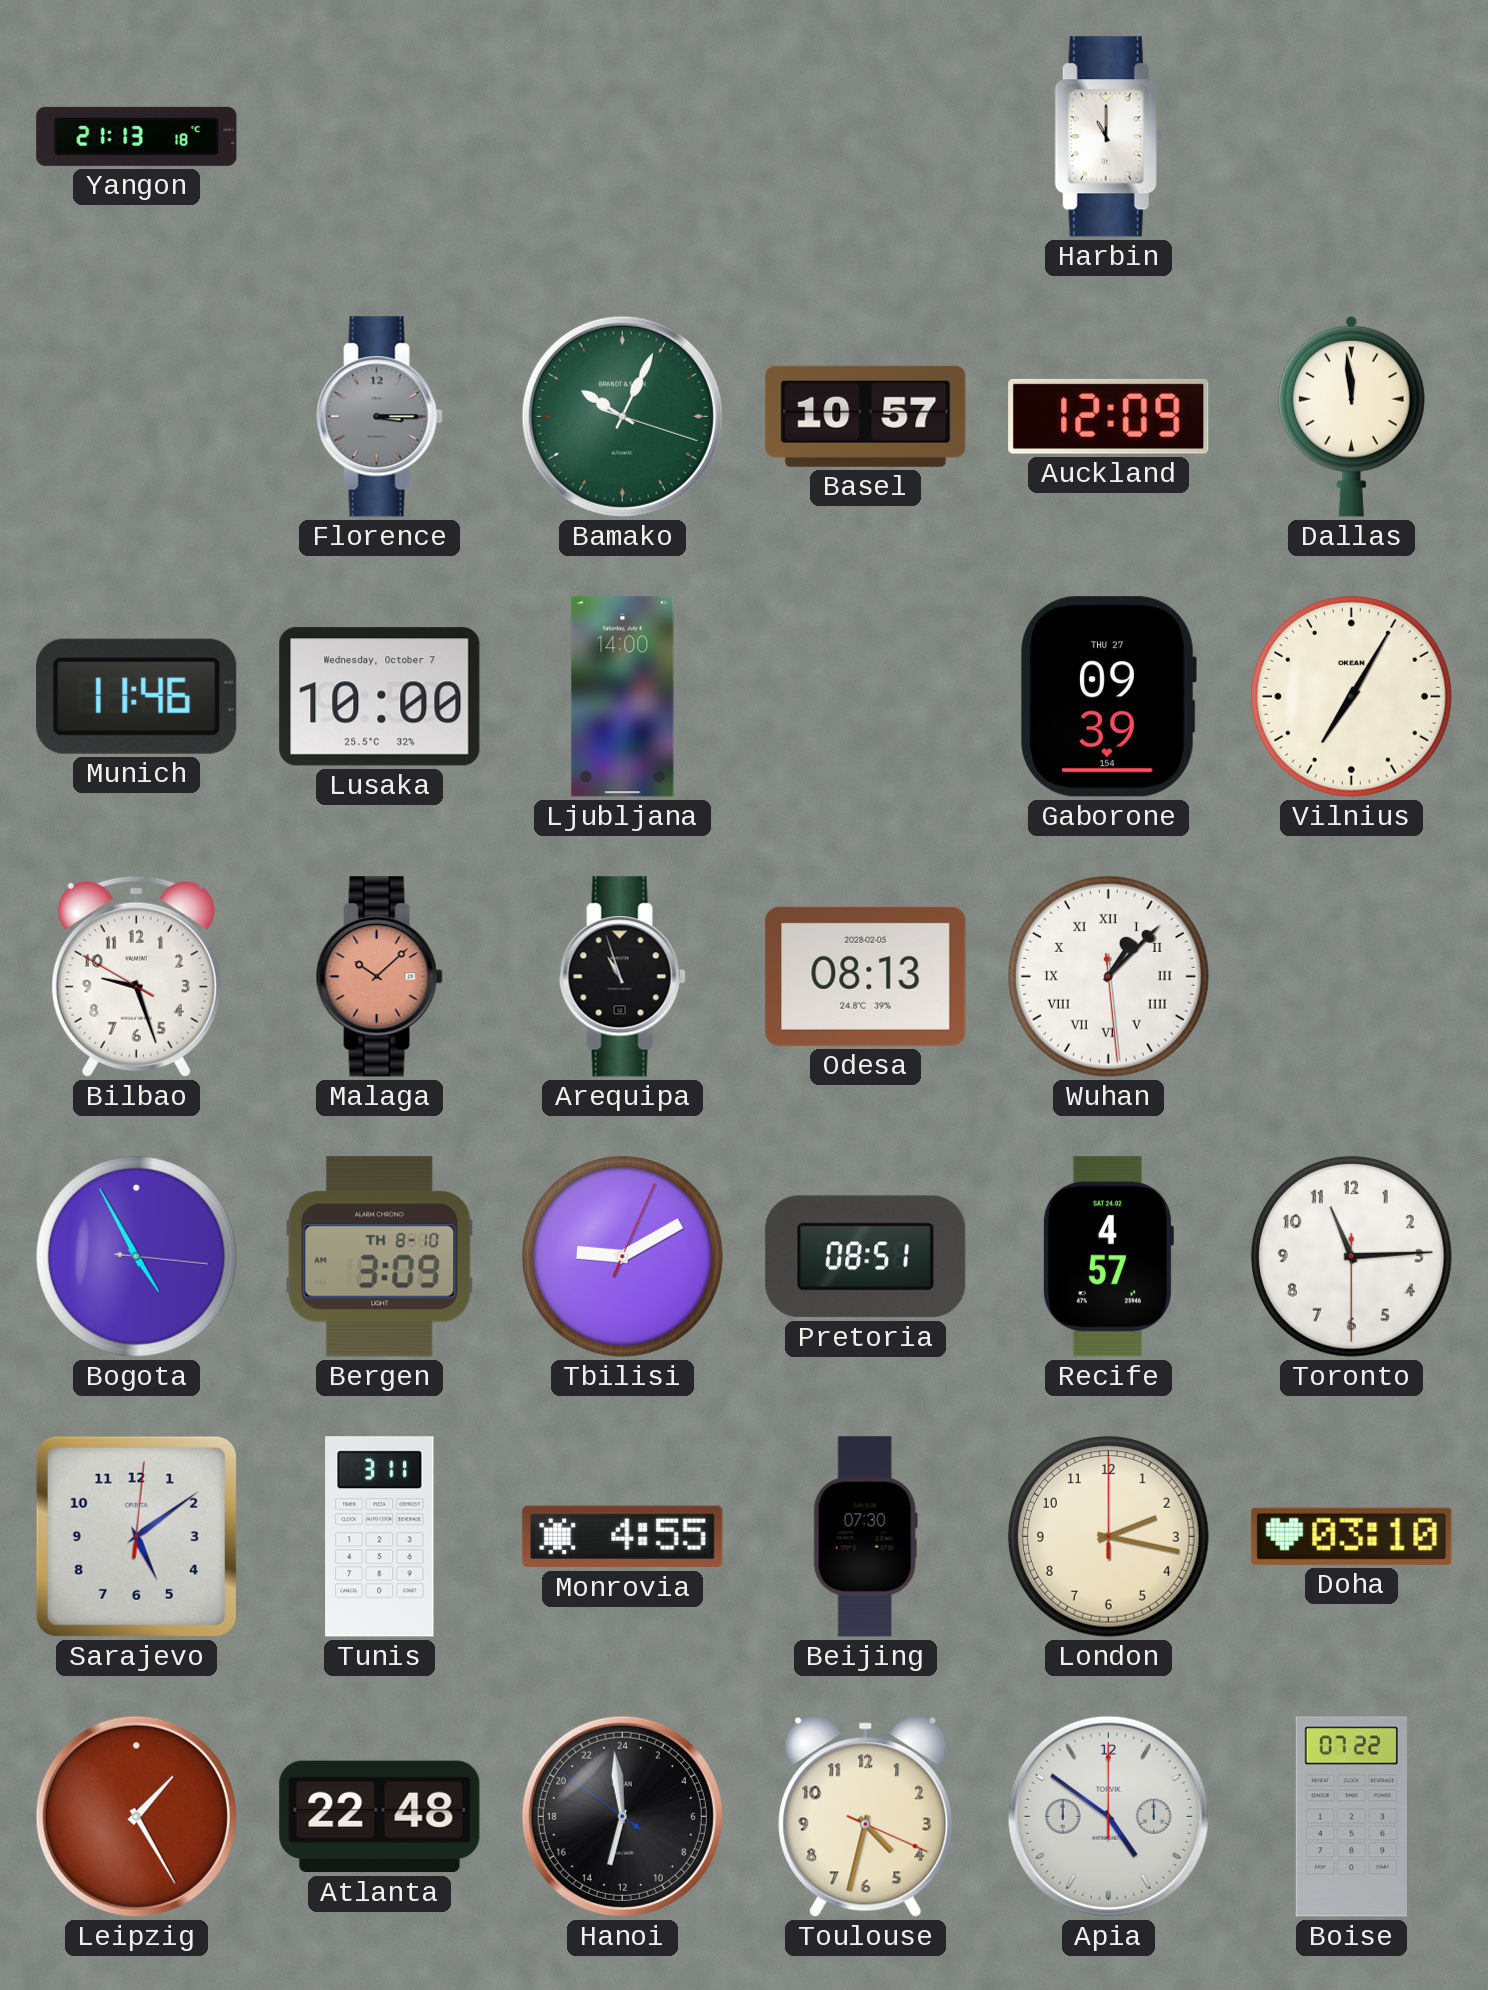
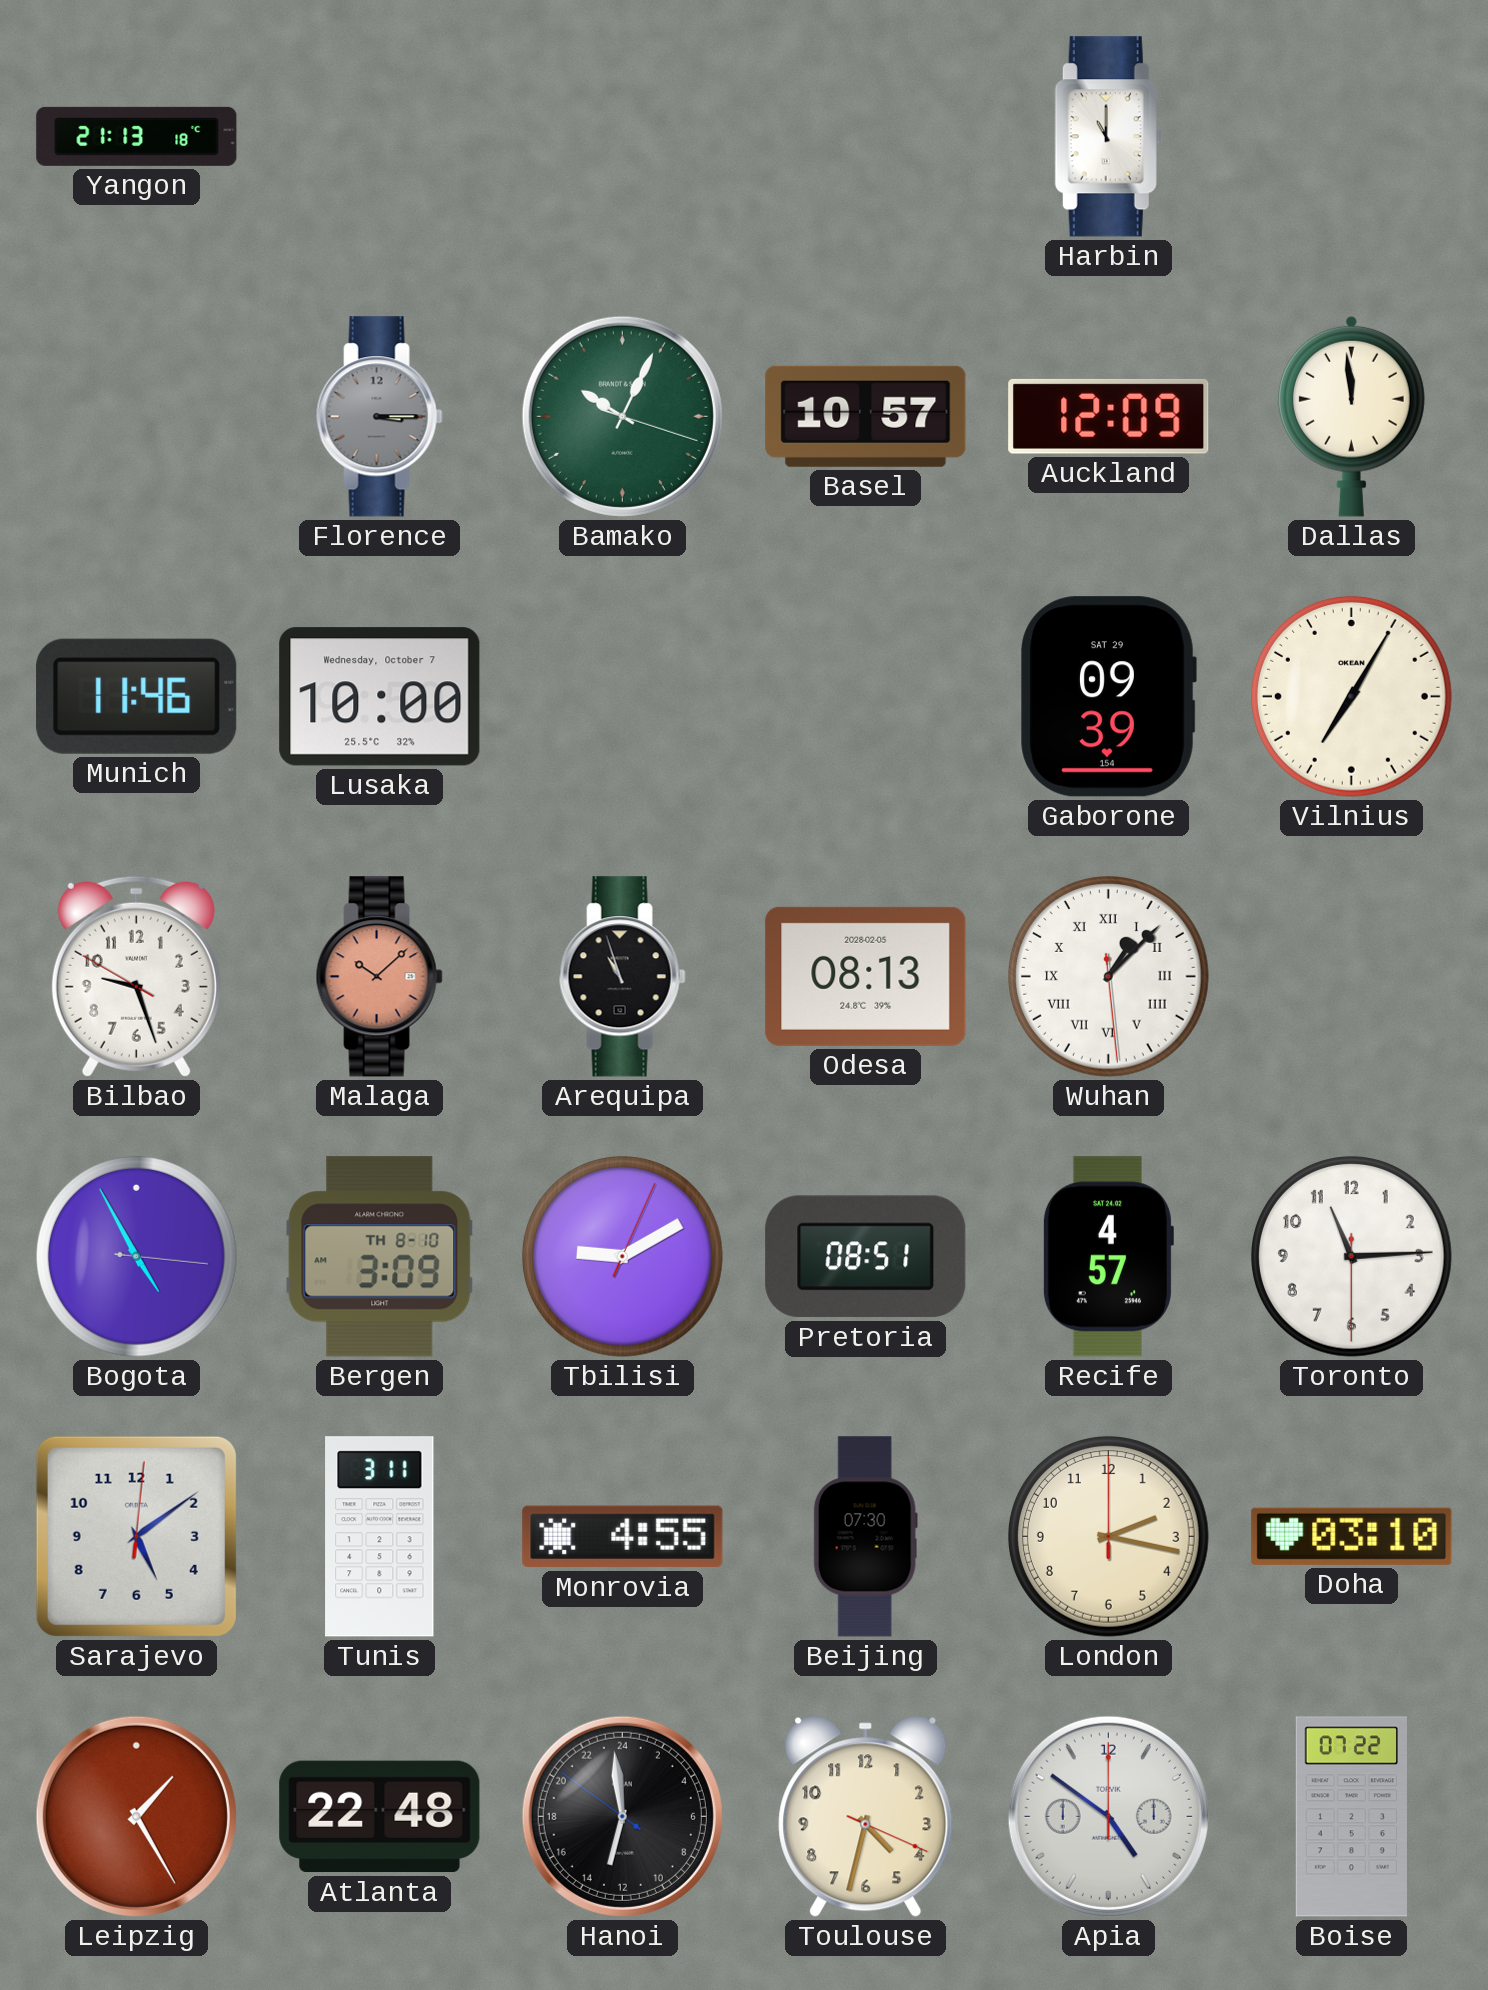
Ljubljana: 14:00 -> none
Gaborone date: THU 27 -> SAT 29
